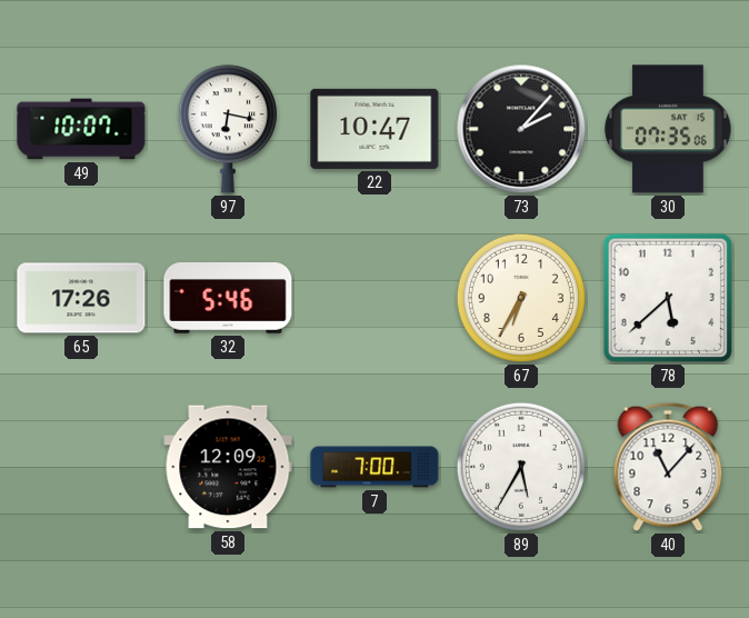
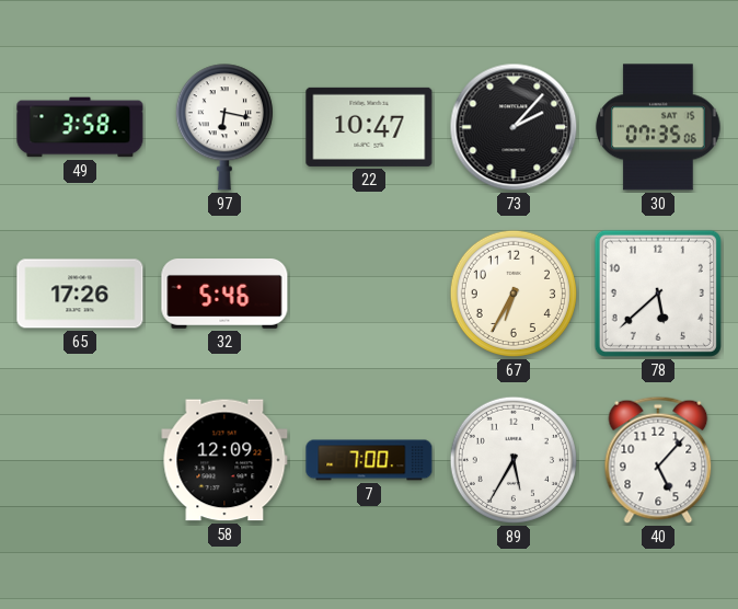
49: 10:07 -> 3:58
40: 11:07 -> 5:07
